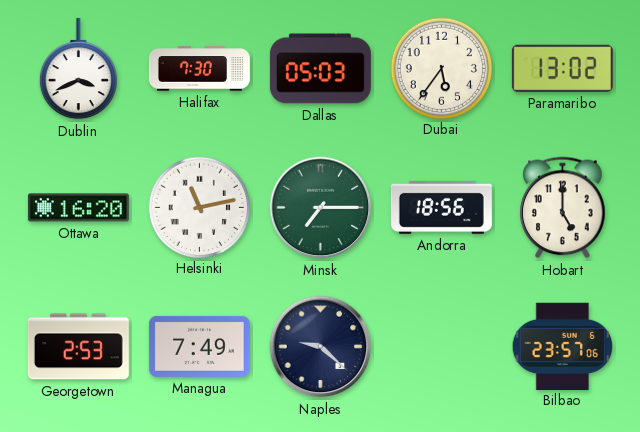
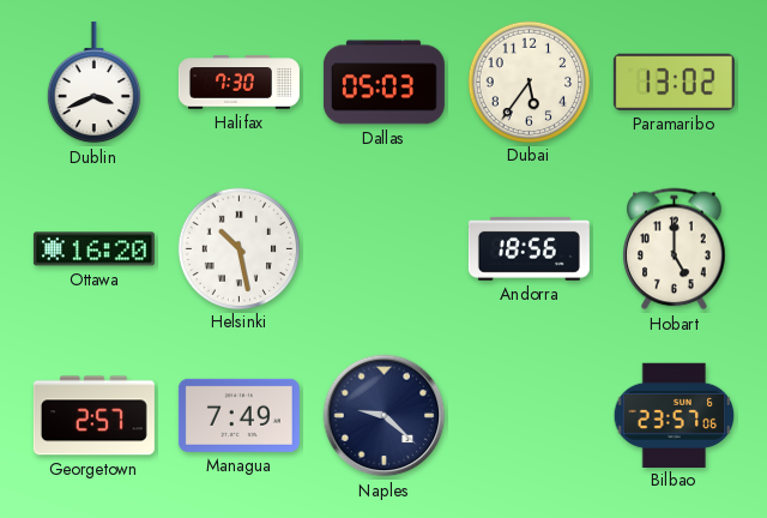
Helsinki: 11:13 -> 10:28
Minsk: 7:15 -> none
Georgetown: 2:53 -> 2:57
